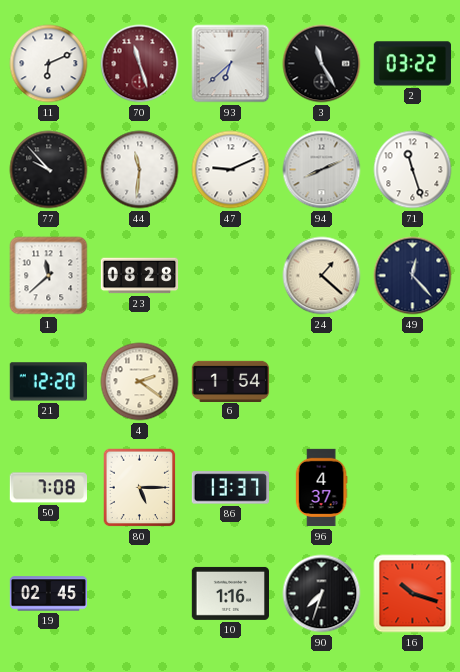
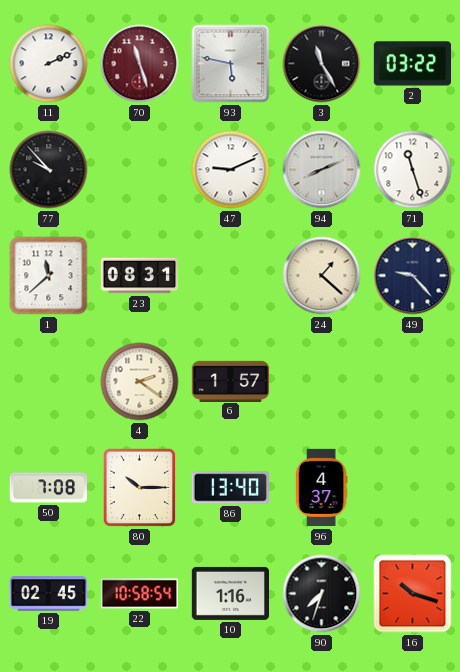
11: 6:11 -> 2:11
93: 6:38 -> 5:47
44: 11:31 -> none
23: 08:28 -> 08:31
49: 12:23 -> 9:23
21: 12:20 -> none
6: 1:54 -> 1:57
80: 5:15 -> 10:15
86: 13:37 -> 13:40
22: none -> 10:58
